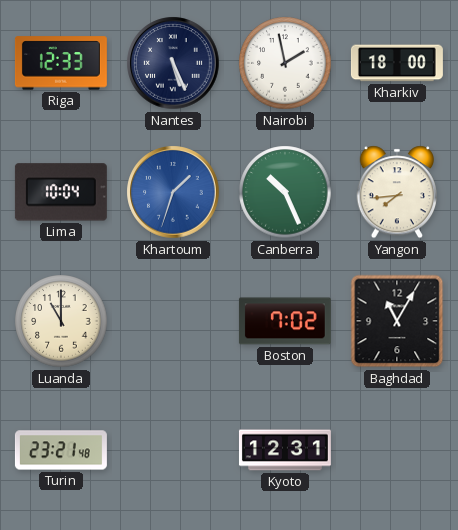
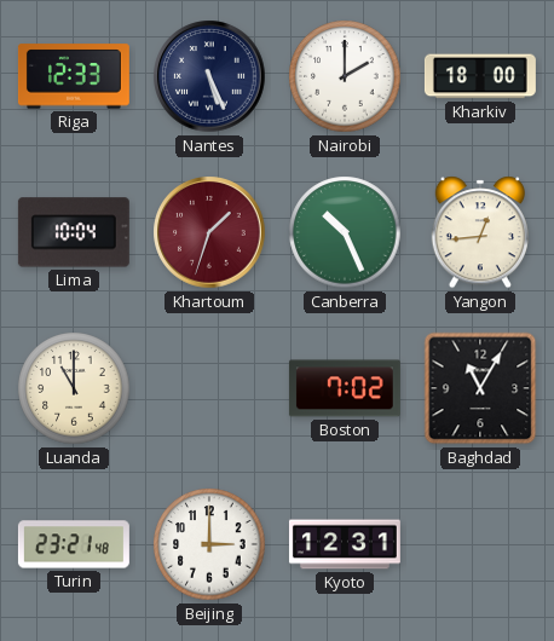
Nairobi: 1:58 -> 2:00
Khartoum dial: blue -> burgundy
Yangon: 7:44 -> 12:44
Beijing: none -> 3:00
